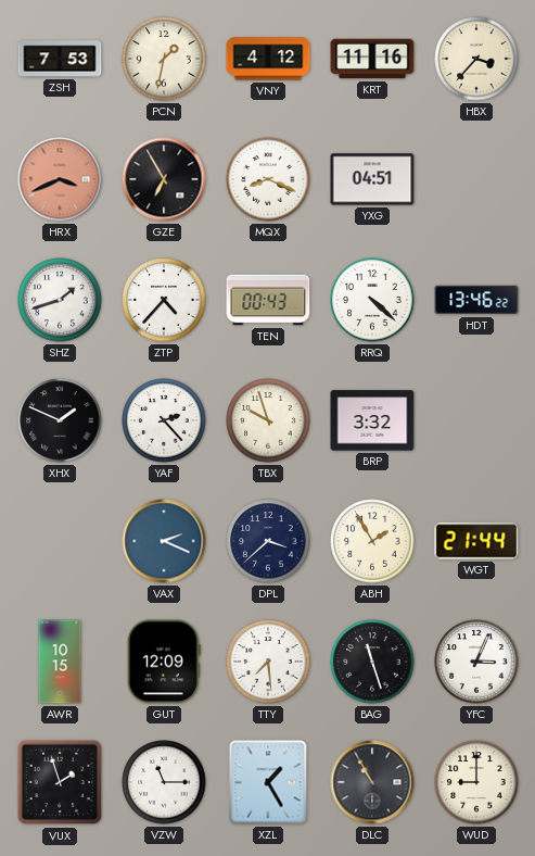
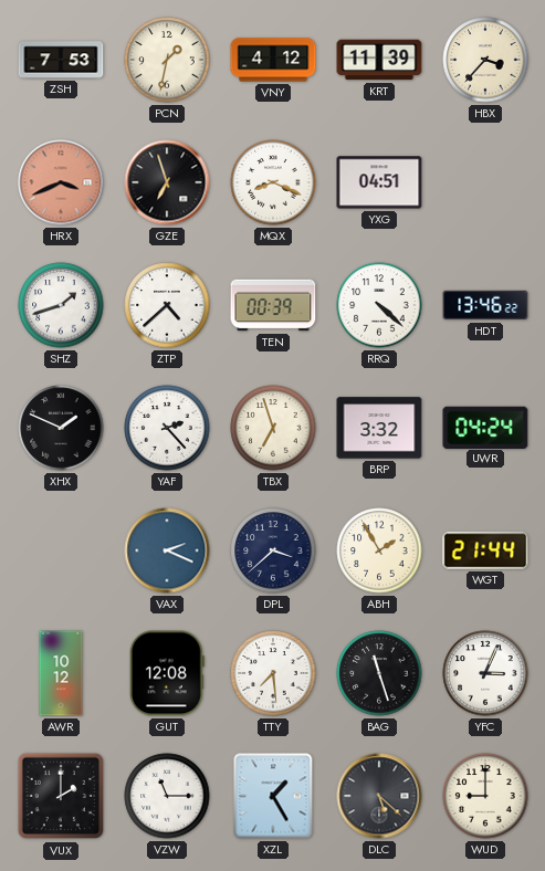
KRT: 11:16 -> 11:39
GZE: 6:55 -> 6:57
ZTP: 4:37 -> 4:38
TEN: 00:43 -> 00:39
TBX: 9:57 -> 6:57
UWR: none -> 04:24
AWR: 10:15 -> 10:12
GUT: 12:09 -> 12:08
VUX: 1:57 -> 2:00
DLC: 10:55 -> 5:22
